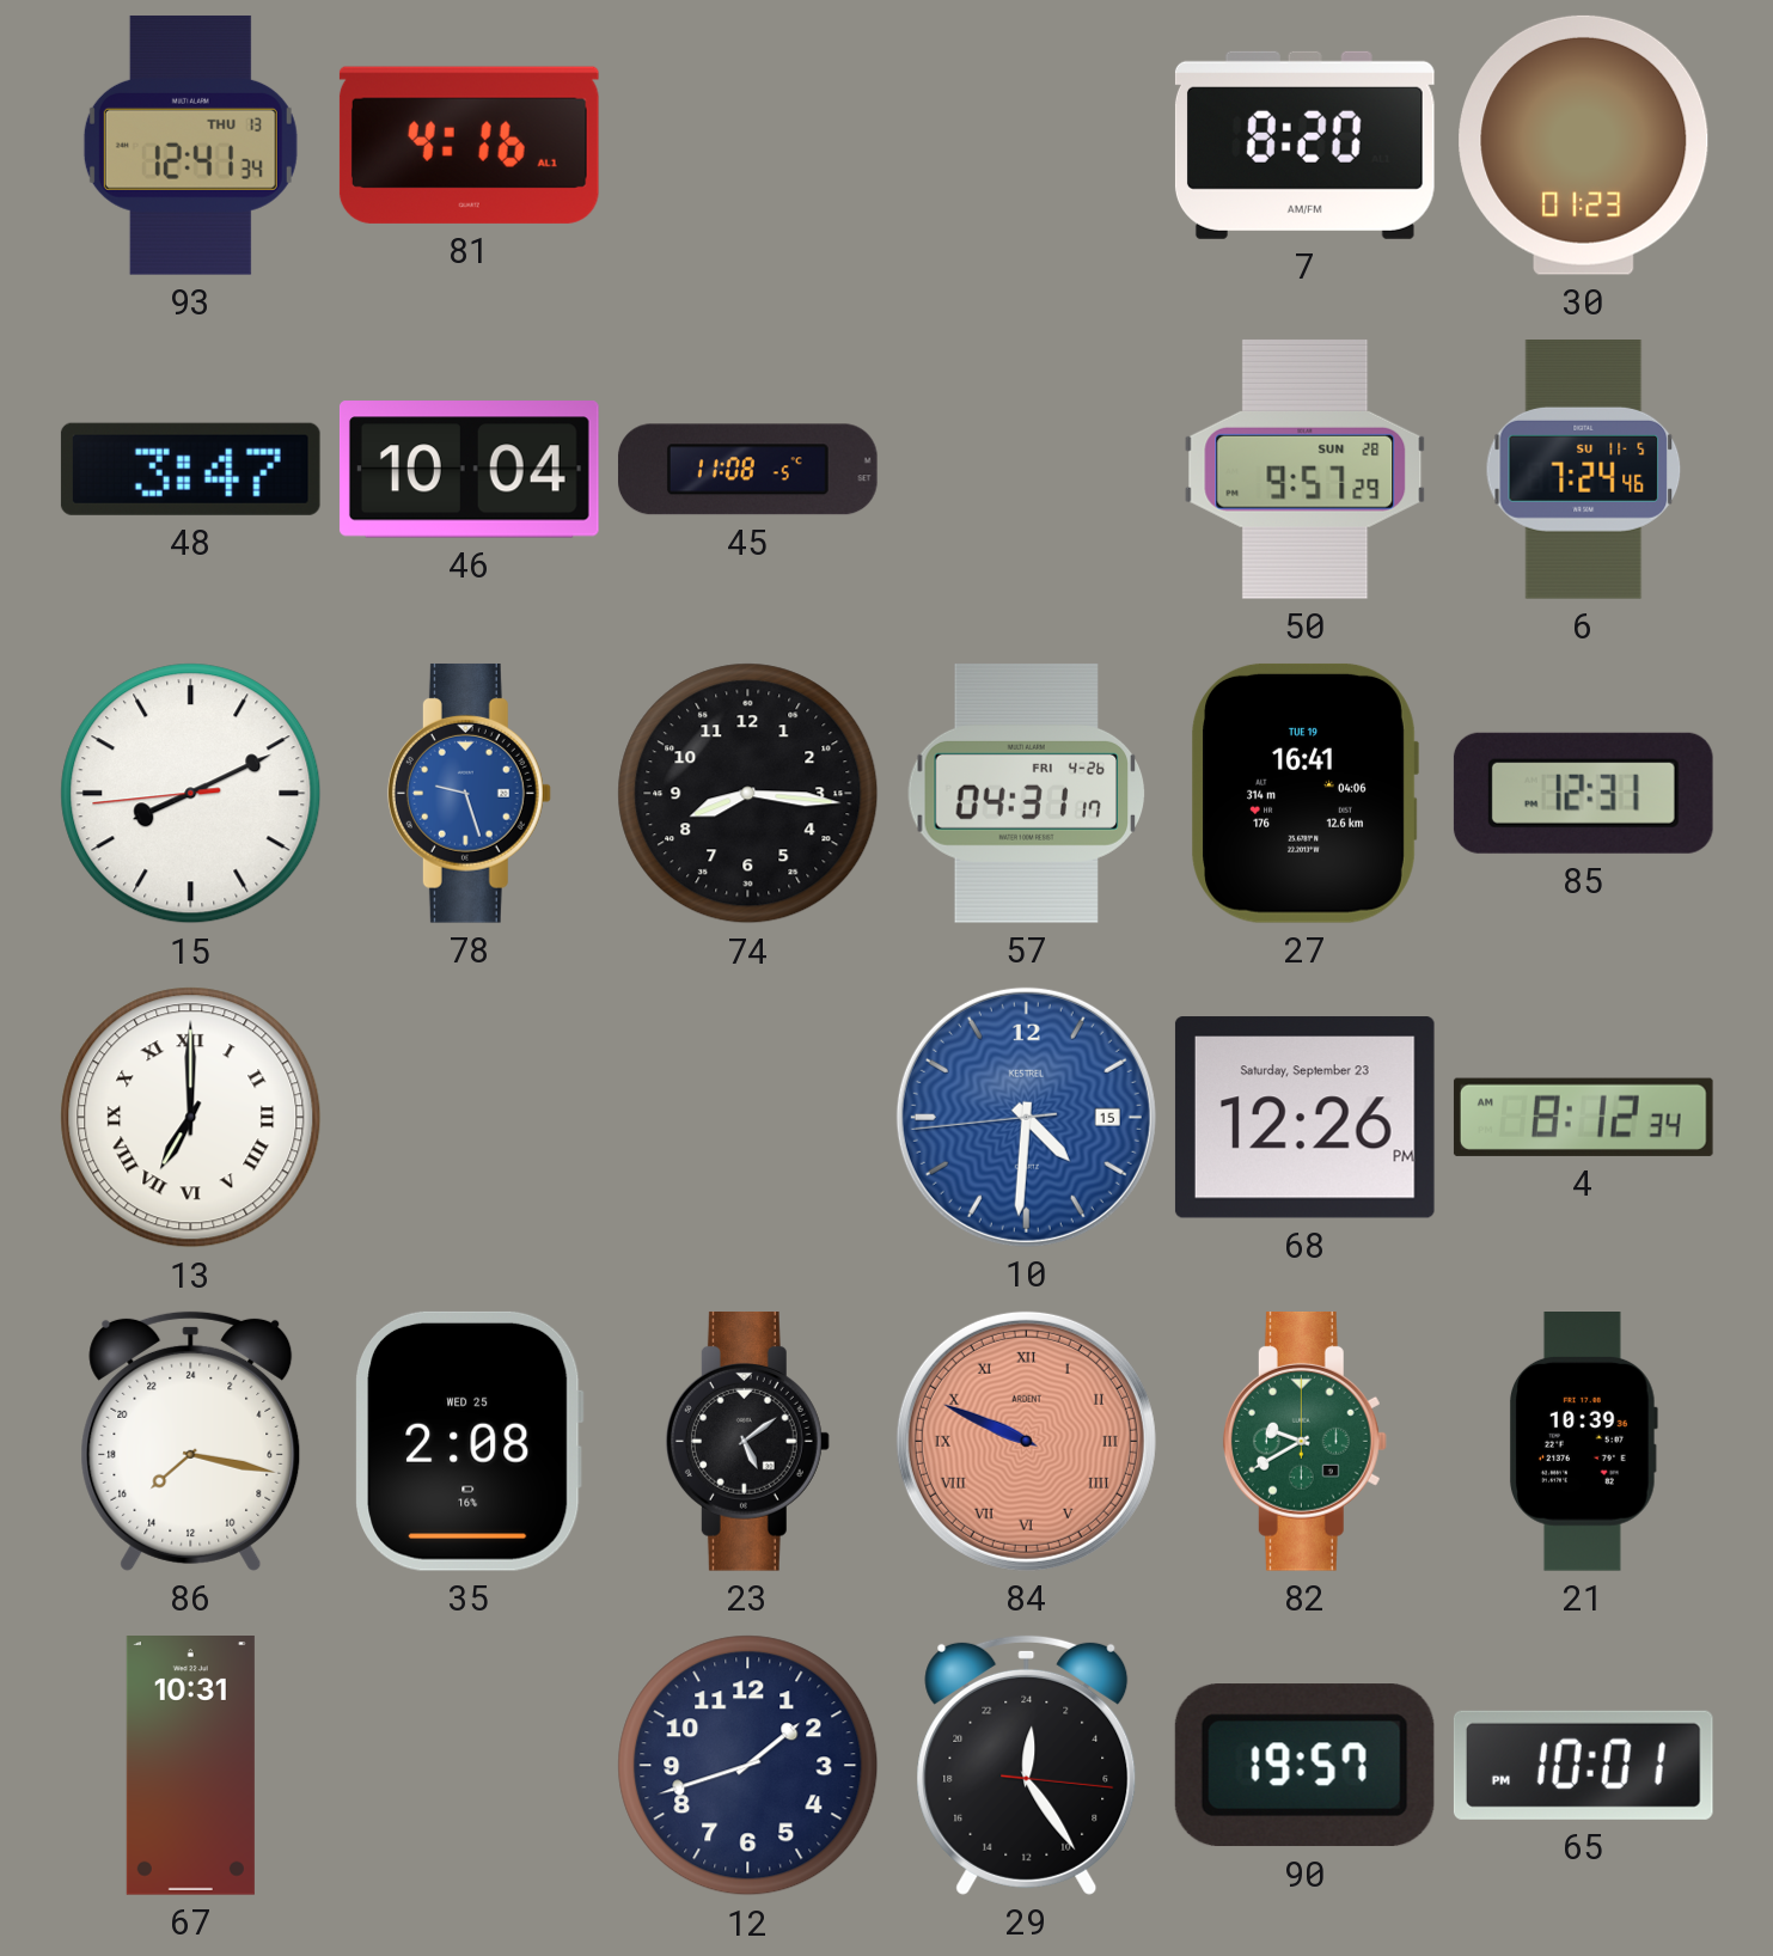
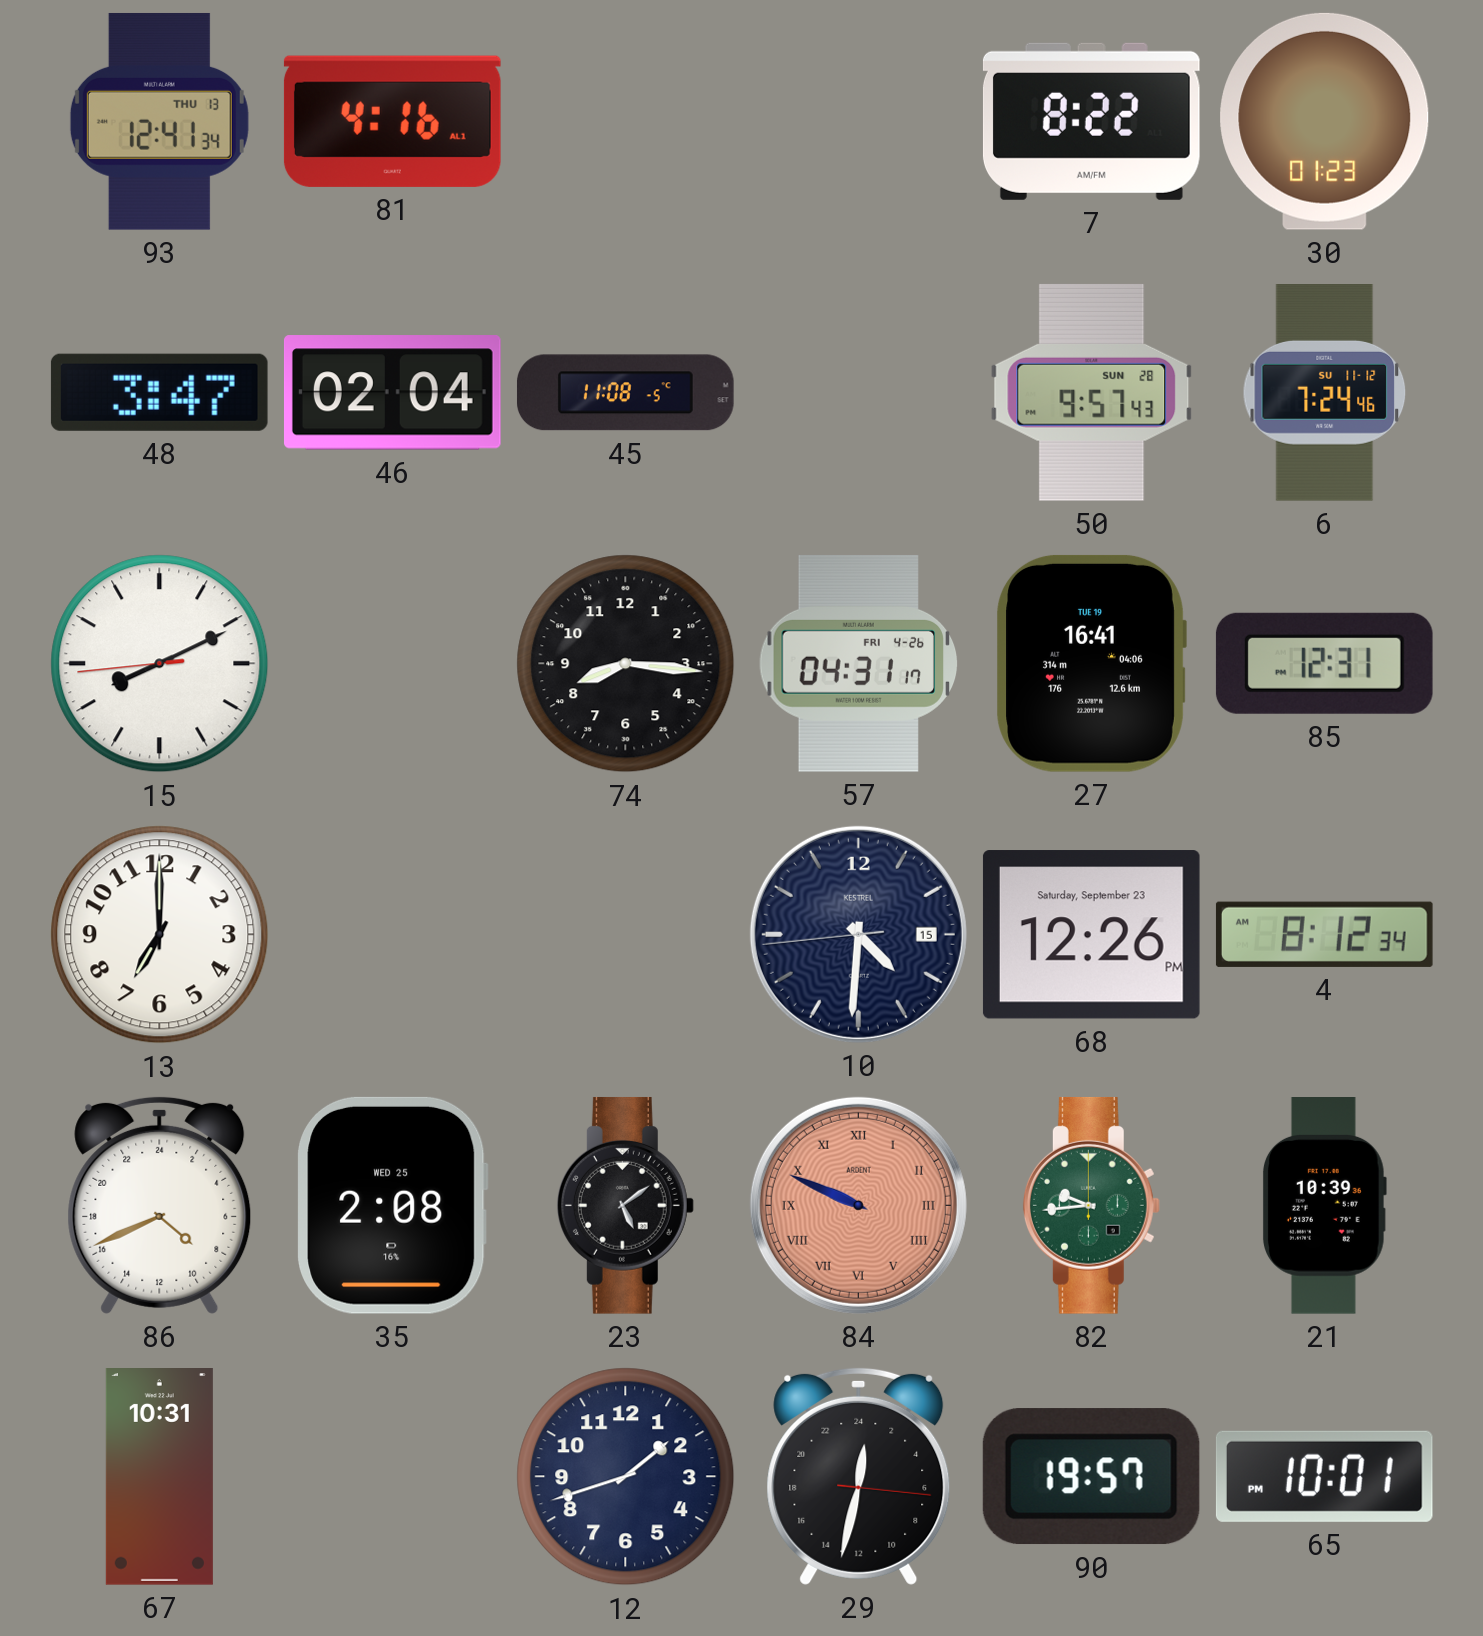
7: 8:20 -> 8:22
46: 10:04 -> 02:04
50: 9:57:29 -> 9:57:43
6 date: SU 11-5 -> SU 11-12
78: 9:27 -> none
13 numerals: Roman -> Arabic
10 dial: blue -> navy
86: 15:17 -> 8:41
82: 9:40 -> 9:44
29: 0:24 -> 0:32
